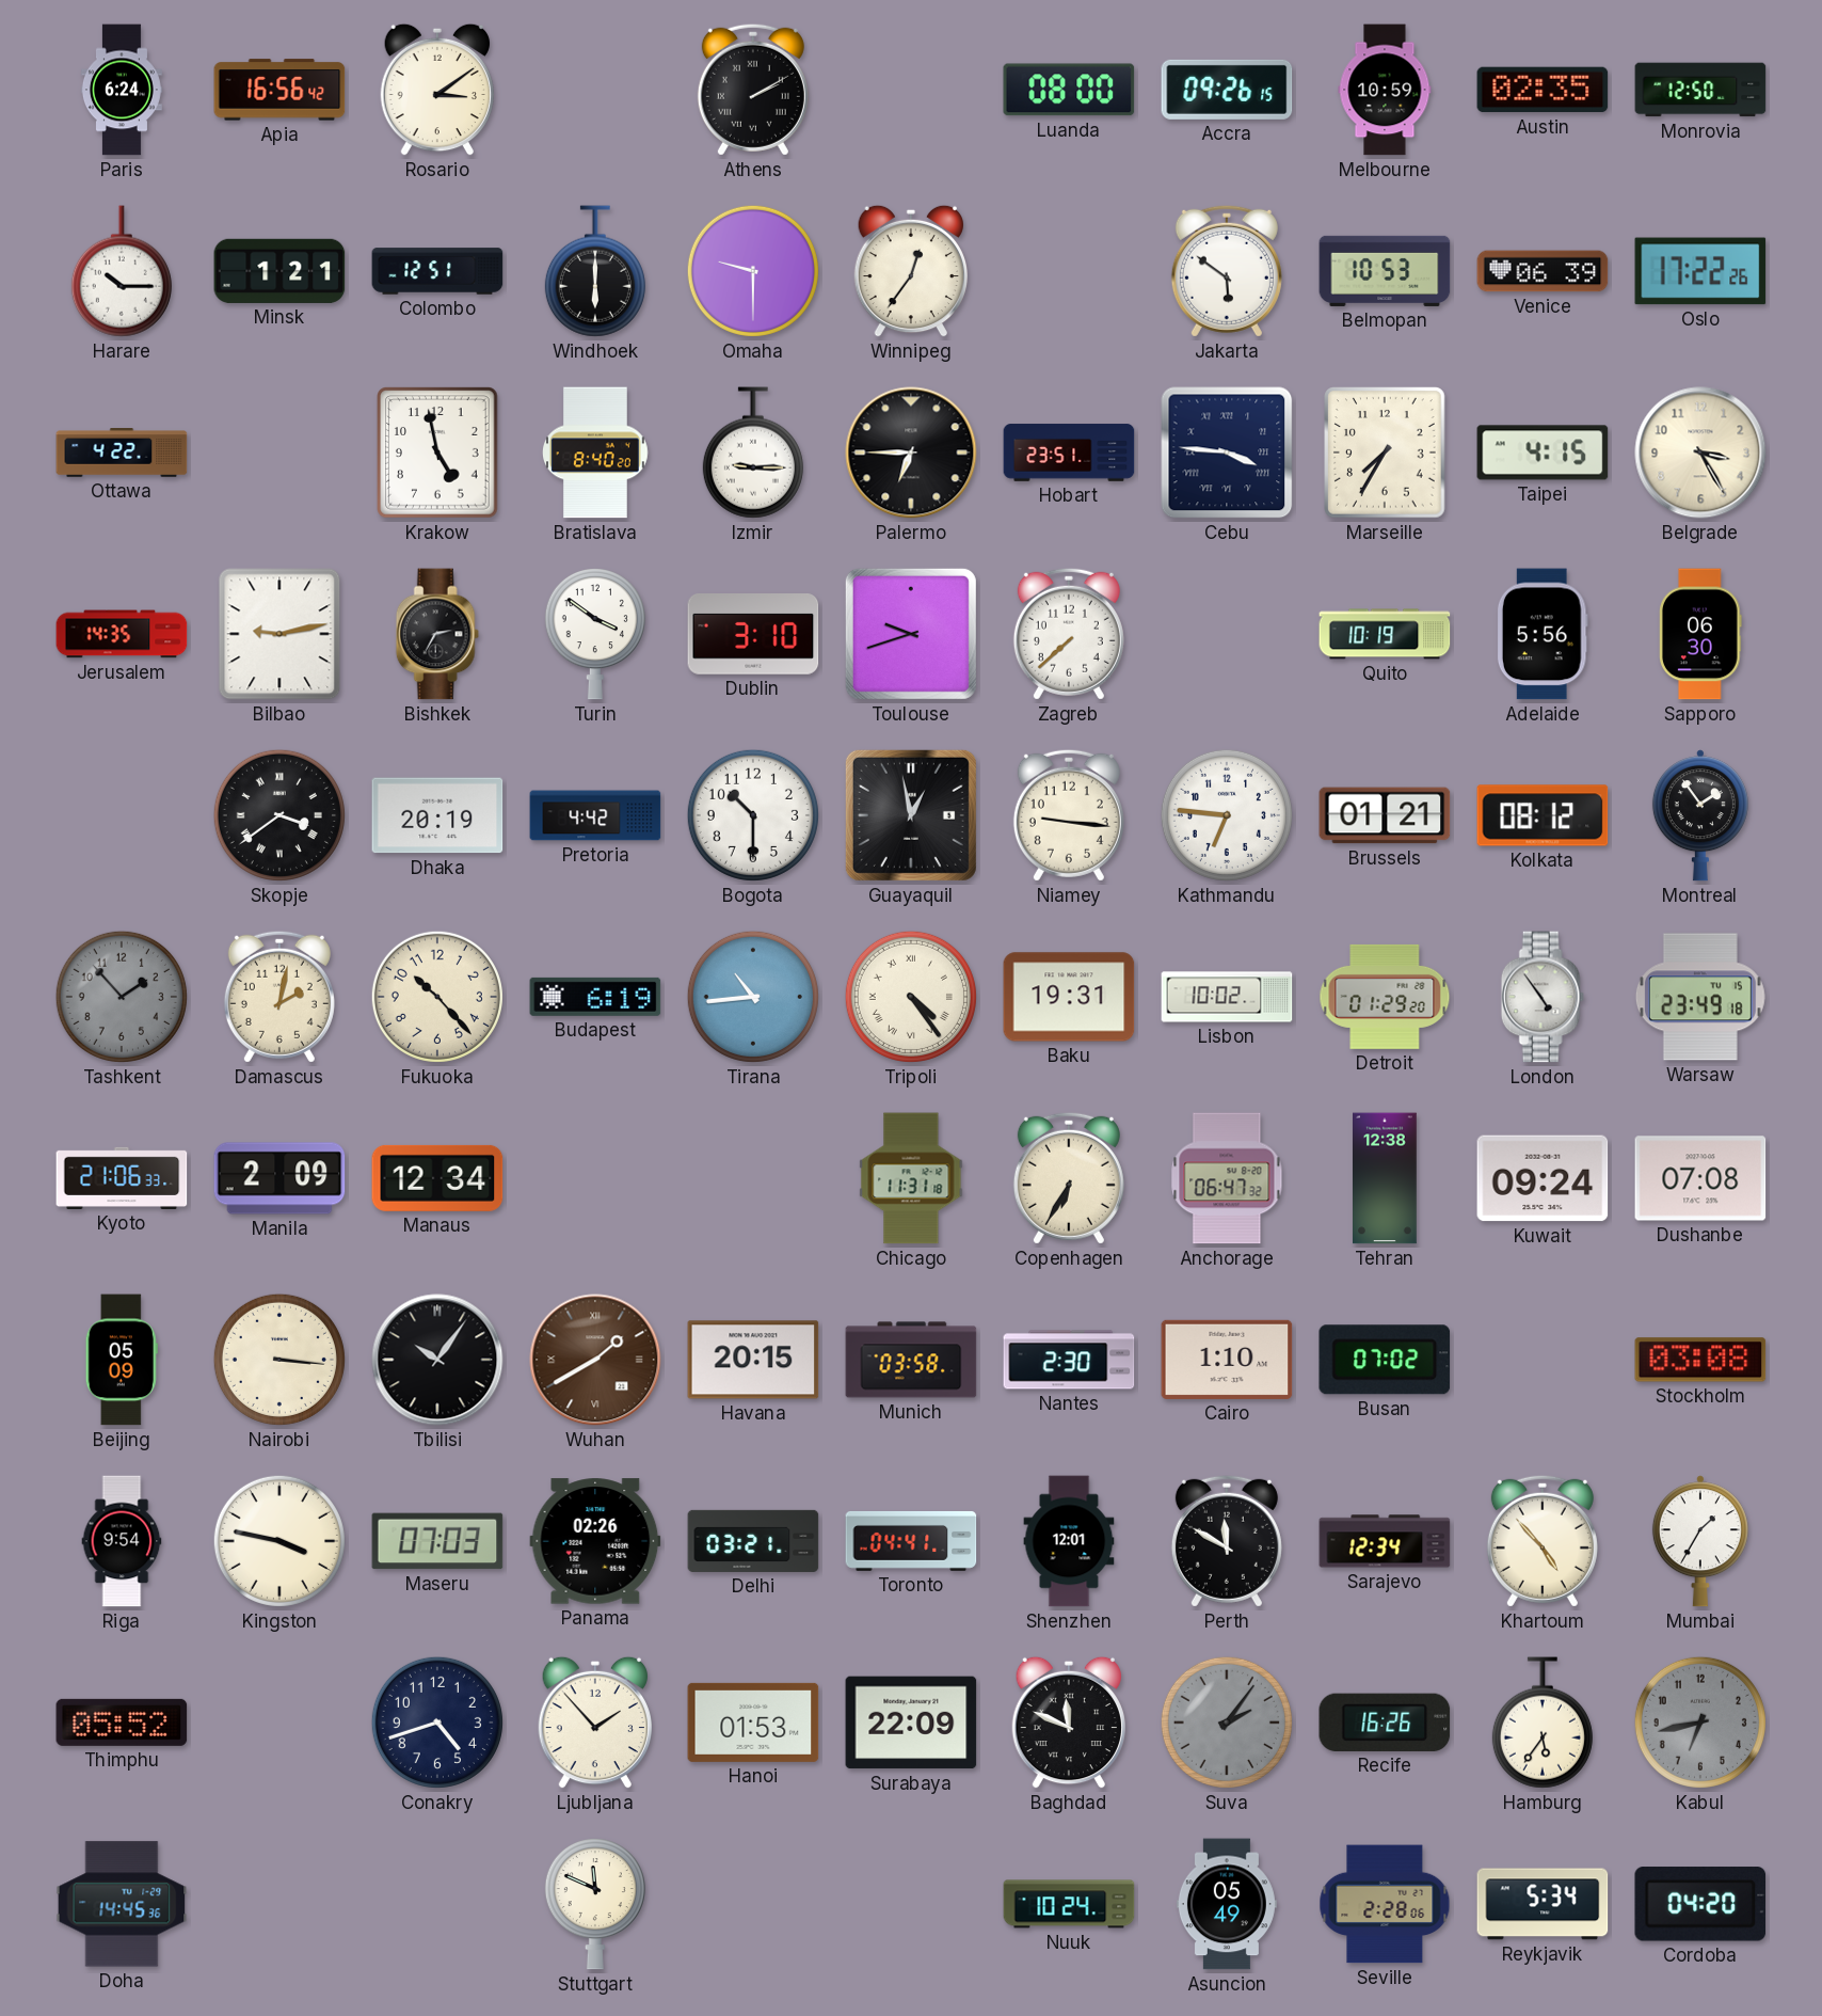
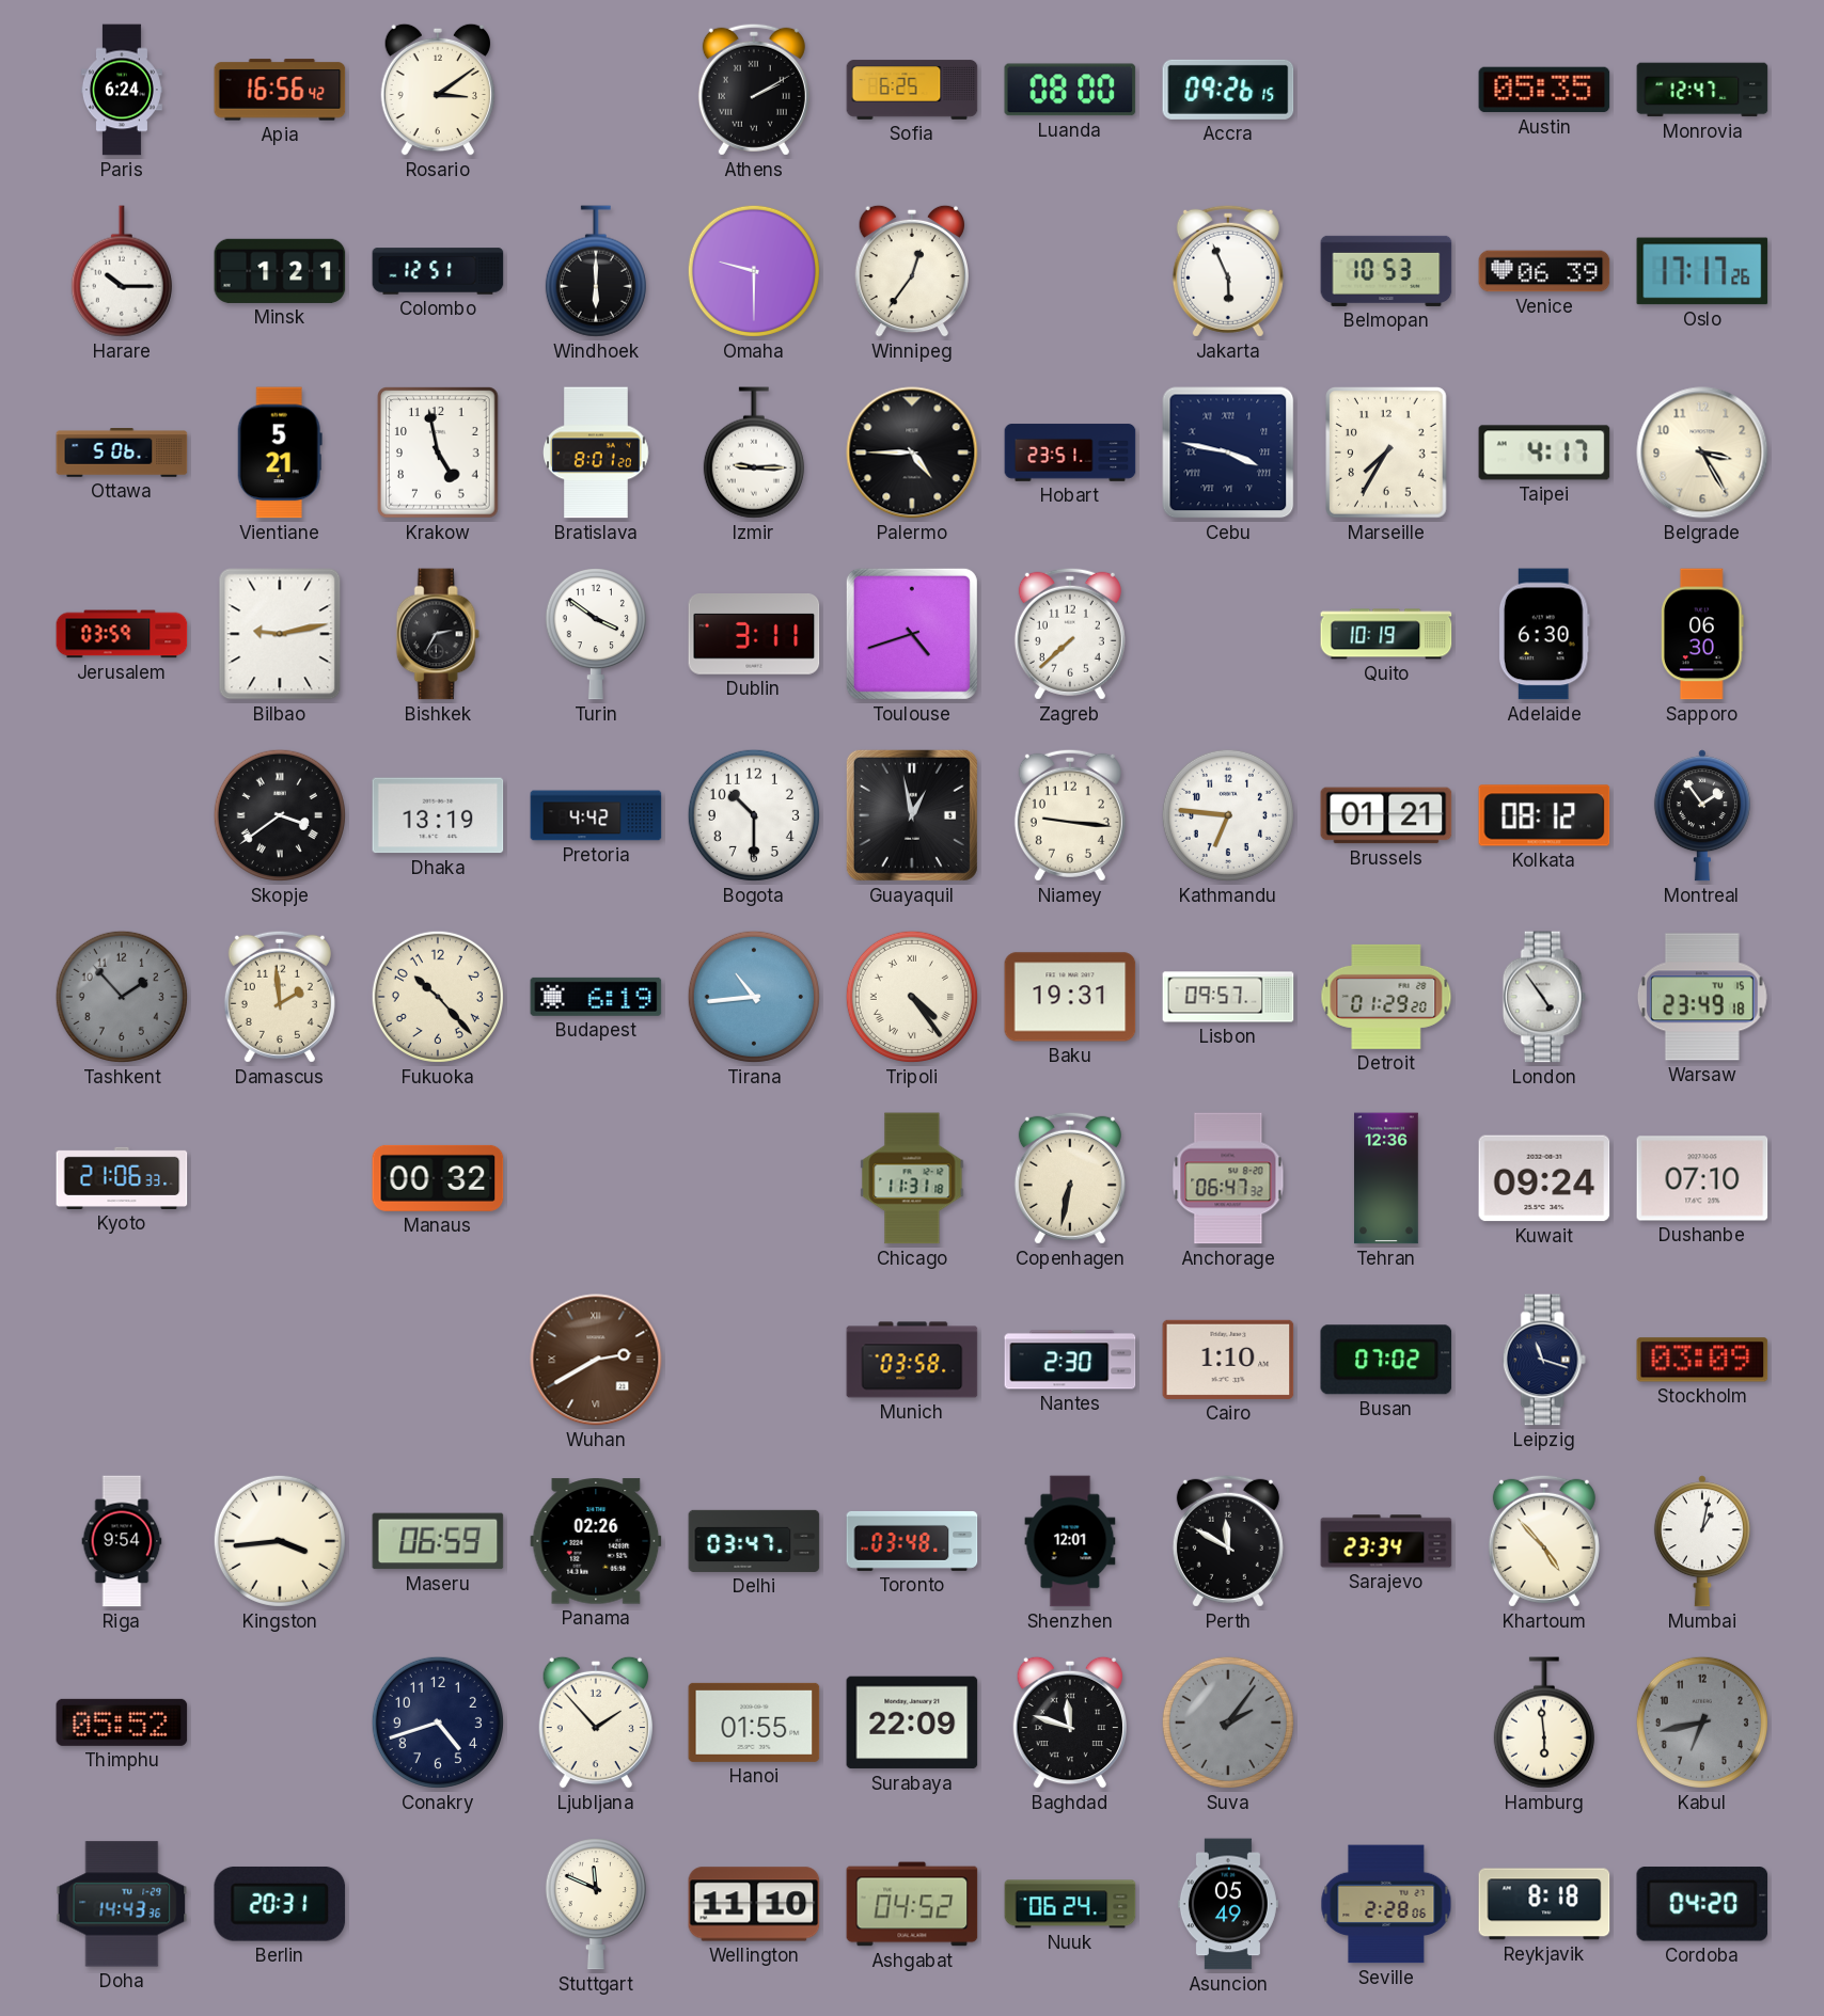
Sofia: none -> 6:25
Melbourne: 10:59 -> none
Austin: 02:35 -> 05:35
Monrovia: 12:50 -> 12:47
Jakarta: 5:51 -> 5:56
Oslo: 17:22 -> 17:17
Ottawa: 4:22 -> 5:06
Vientiane: none -> 5:21
Bratislava: 8:40 -> 8:01
Palermo: 6:45 -> 4:45
Cebu: 3:46 -> 3:47
Taipei: 4:15 -> 4:17
Jerusalem: 14:35 -> 03:59
Dublin: 3:10 -> 3:11
Toulouse: 9:42 -> 4:42
Adelaide: 5:56 -> 6:30
Dhaka: 20:19 -> 13:19
Damascus: 2:02 -> 1:59
Lisbon: 10:02 -> 09:57
Manila: 2:09 -> none
Manaus: 12:34 -> 00:32
Copenhagen: 6:35 -> 6:32
Tehran: 12:38 -> 12:36
Dushanbe: 07:08 -> 07:10
Beijing: 05:09 -> none
Nairobi: 3:16 -> none
Tbilisi: 10:06 -> none
Wuhan: 1:40 -> 2:40
Havana: 20:15 -> none
Leipzig: none -> 11:18
Stockholm: 03:08 -> 03:09
Kingston: 3:47 -> 3:44
Maseru: 07:03 -> 06:59
Delhi: 03:21 -> 03:47
Toronto: 04:41 -> 03:48
Sarajevo: 12:34 -> 23:34
Mumbai: 1:35 -> 1:02
Hanoi: 01:53 -> 01:55
Baghdad: 11:49 -> 11:48
Recife: 16:26 -> none
Hamburg: 5:36 -> 5:59
Doha: 14:45 -> 14:43
Berlin: none -> 20:31
Wellington: none -> 11:10
Ashgabat: none -> 04:52
Nuuk: 10:24 -> 06:24
Reykjavik: 5:34 -> 8:18
